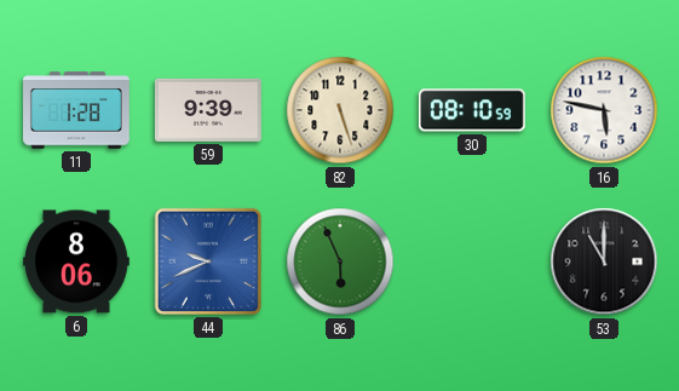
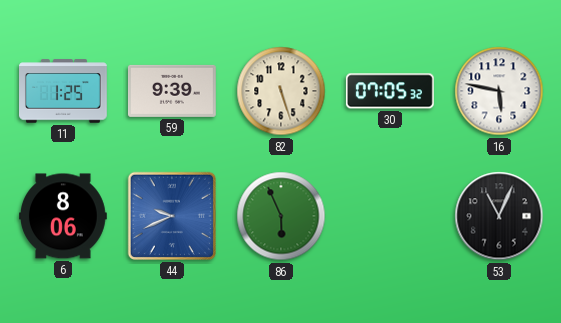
11: 1:28 -> 1:25
30: 08:10 -> 07:05
53: 11:00 -> 11:04
